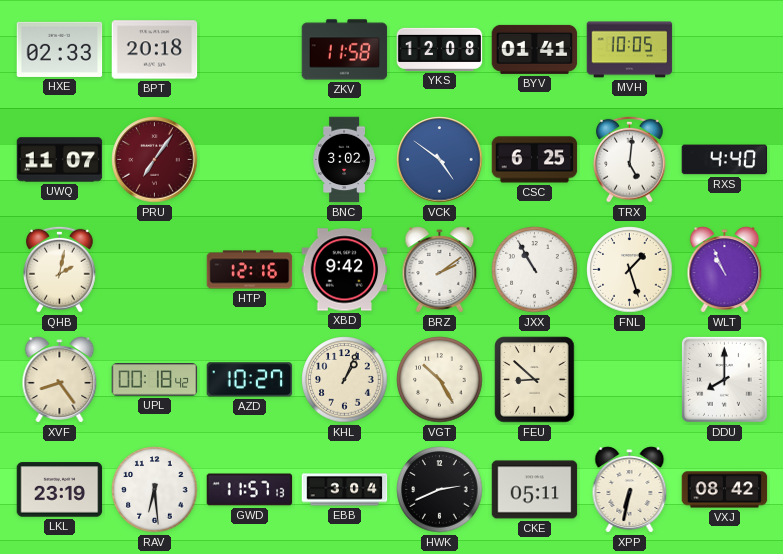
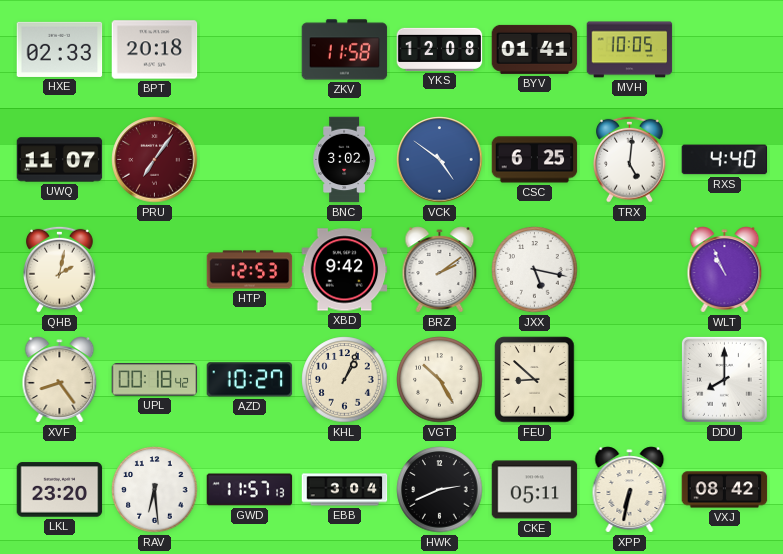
HTP: 12:16 -> 12:53
JXX: 10:55 -> 5:17
FNL: 1:27 -> none
LKL: 23:19 -> 23:20
